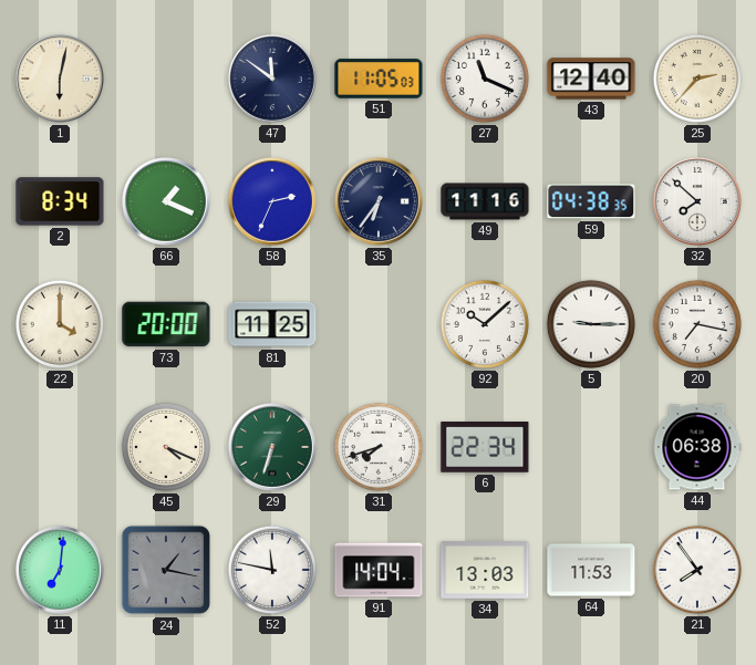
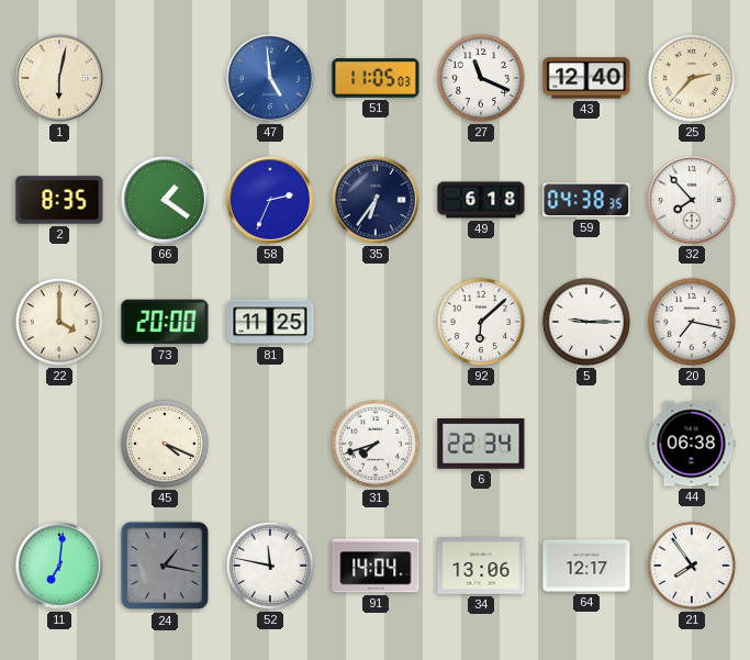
47: 11:51 -> 4:59
47 dial: navy -> blue
2: 8:34 -> 8:35
66: 1:19 -> 1:21
49: 11:16 -> 6:18
32: 7:52 -> 7:53
92: 10:08 -> 6:08
29: 6:33 -> none
34: 13:03 -> 13:06
64: 11:53 -> 12:17
